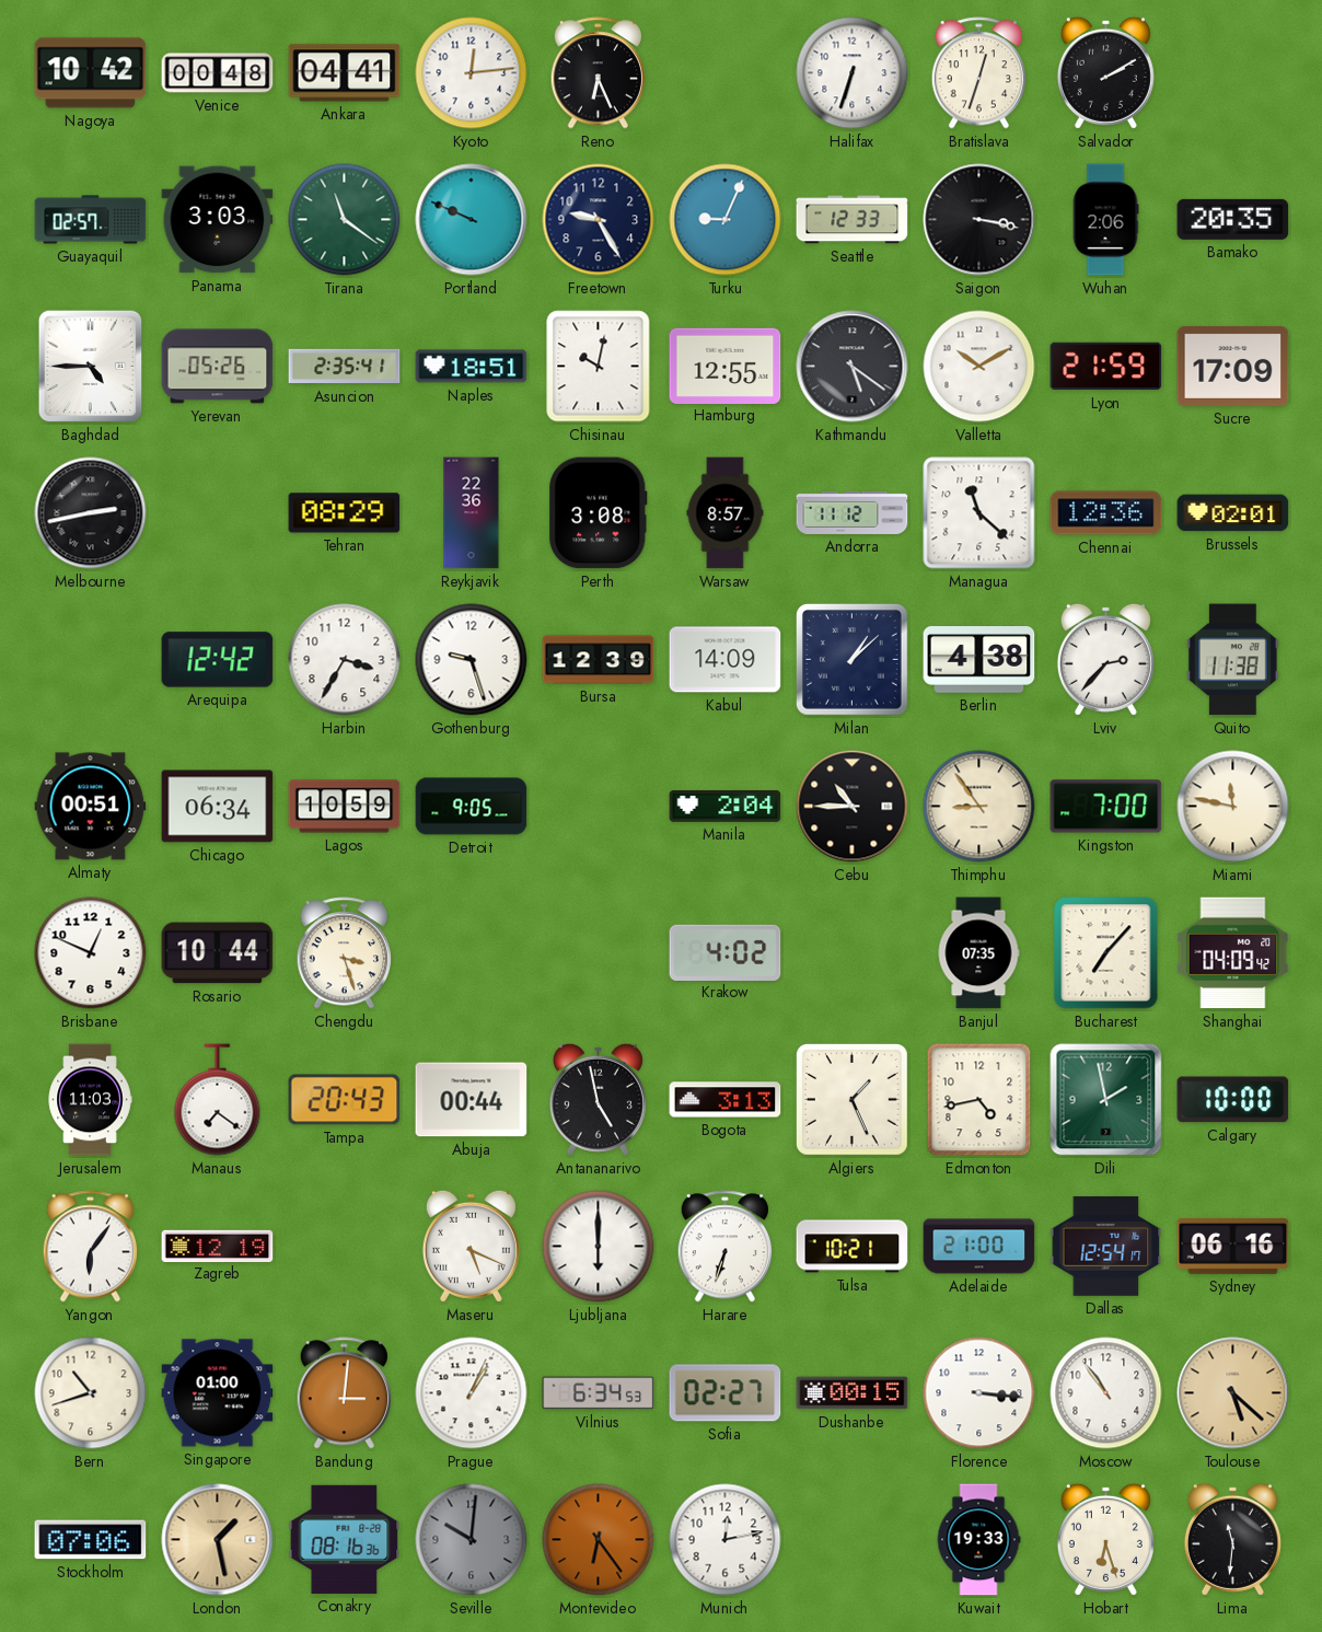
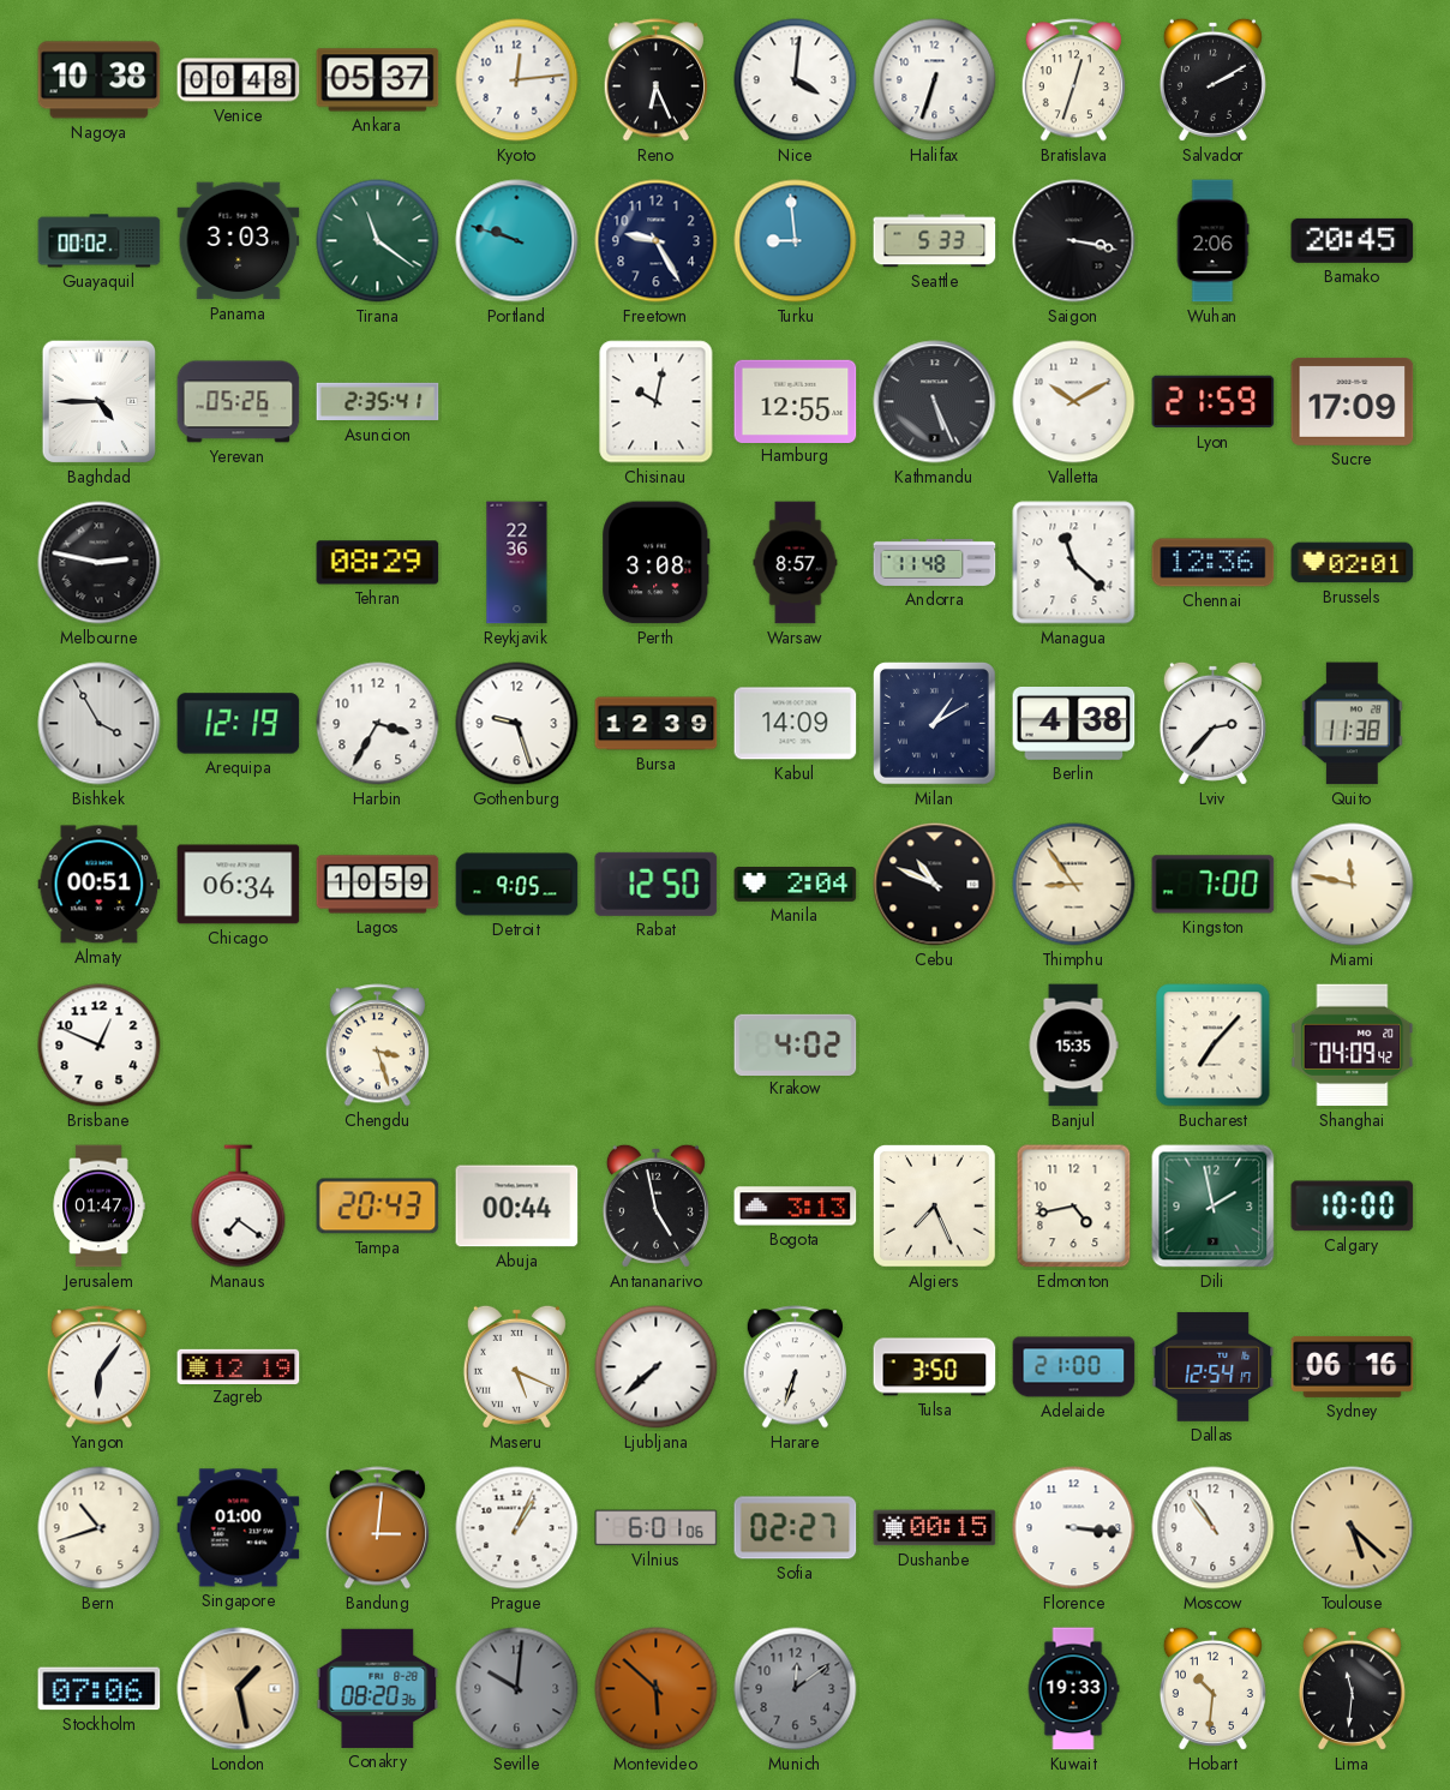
Nagoya: 10:42 -> 10:38
Ankara: 04:41 -> 05:37
Nice: none -> 4:01
Guayaquil: 02:57 -> 00:02
Portland: 9:49 -> 9:48
Turku: 9:04 -> 8:59
Seattle: 12:33 -> 5:33
Bamako: 20:35 -> 20:45
Naples: 18:51 -> none
Kathmandu: 5:21 -> 5:26
Melbourne: 2:43 -> 2:47
Andorra: 11:12 -> 11:48
Bishkek: none -> 3:55
Arequipa: 12:42 -> 12:19
Milan: 1:08 -> 1:10
Rabat: none -> 12:50
Cebu: 10:45 -> 10:49
Rosario: 10:44 -> none
Banjul: 07:35 -> 15:35
Jerusalem: 11:03 -> 01:47
Algiers: 1:26 -> 7:26
Ljubljana: 6:00 -> 7:38
Tulsa: 10:21 -> 3:50
Vilnius: 6:34 -> 6:01
Conakry: 08:16 -> 08:20
Montevideo: 6:24 -> 5:52
Munich: 12:13 -> 12:09
Munich dial: white -> grey
Hobart: 6:27 -> 10:31
